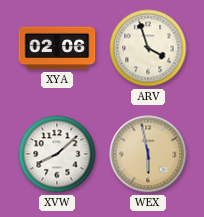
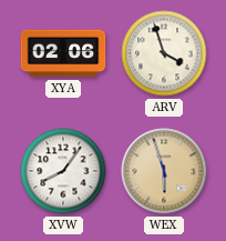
XVW: 8:08 -> 8:06
WEX: 5:58 -> 5:57
